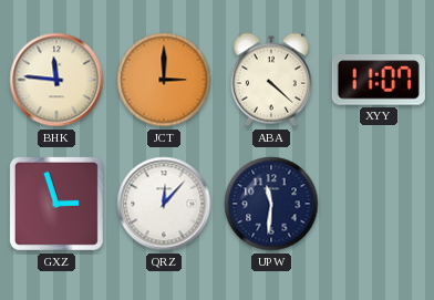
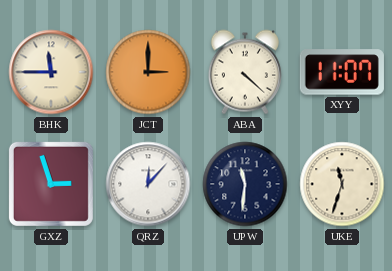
BHK: 11:46 -> 11:45
UKE: none -> 11:33
